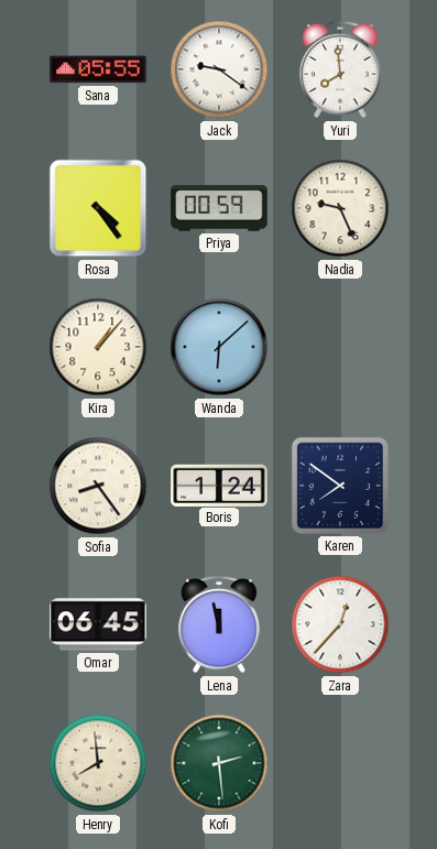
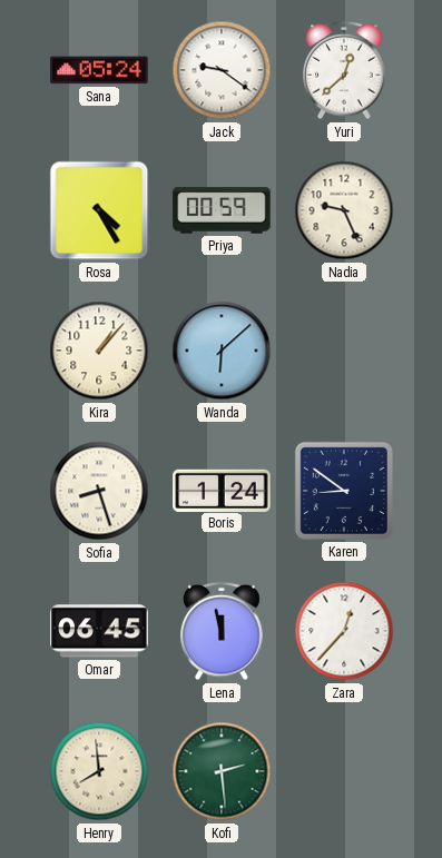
Sana: 05:55 -> 05:24
Yuri: 7:59 -> 12:38
Rosa: 4:24 -> 4:25
Sofia: 8:24 -> 8:27
Karen: 7:51 -> 8:51
